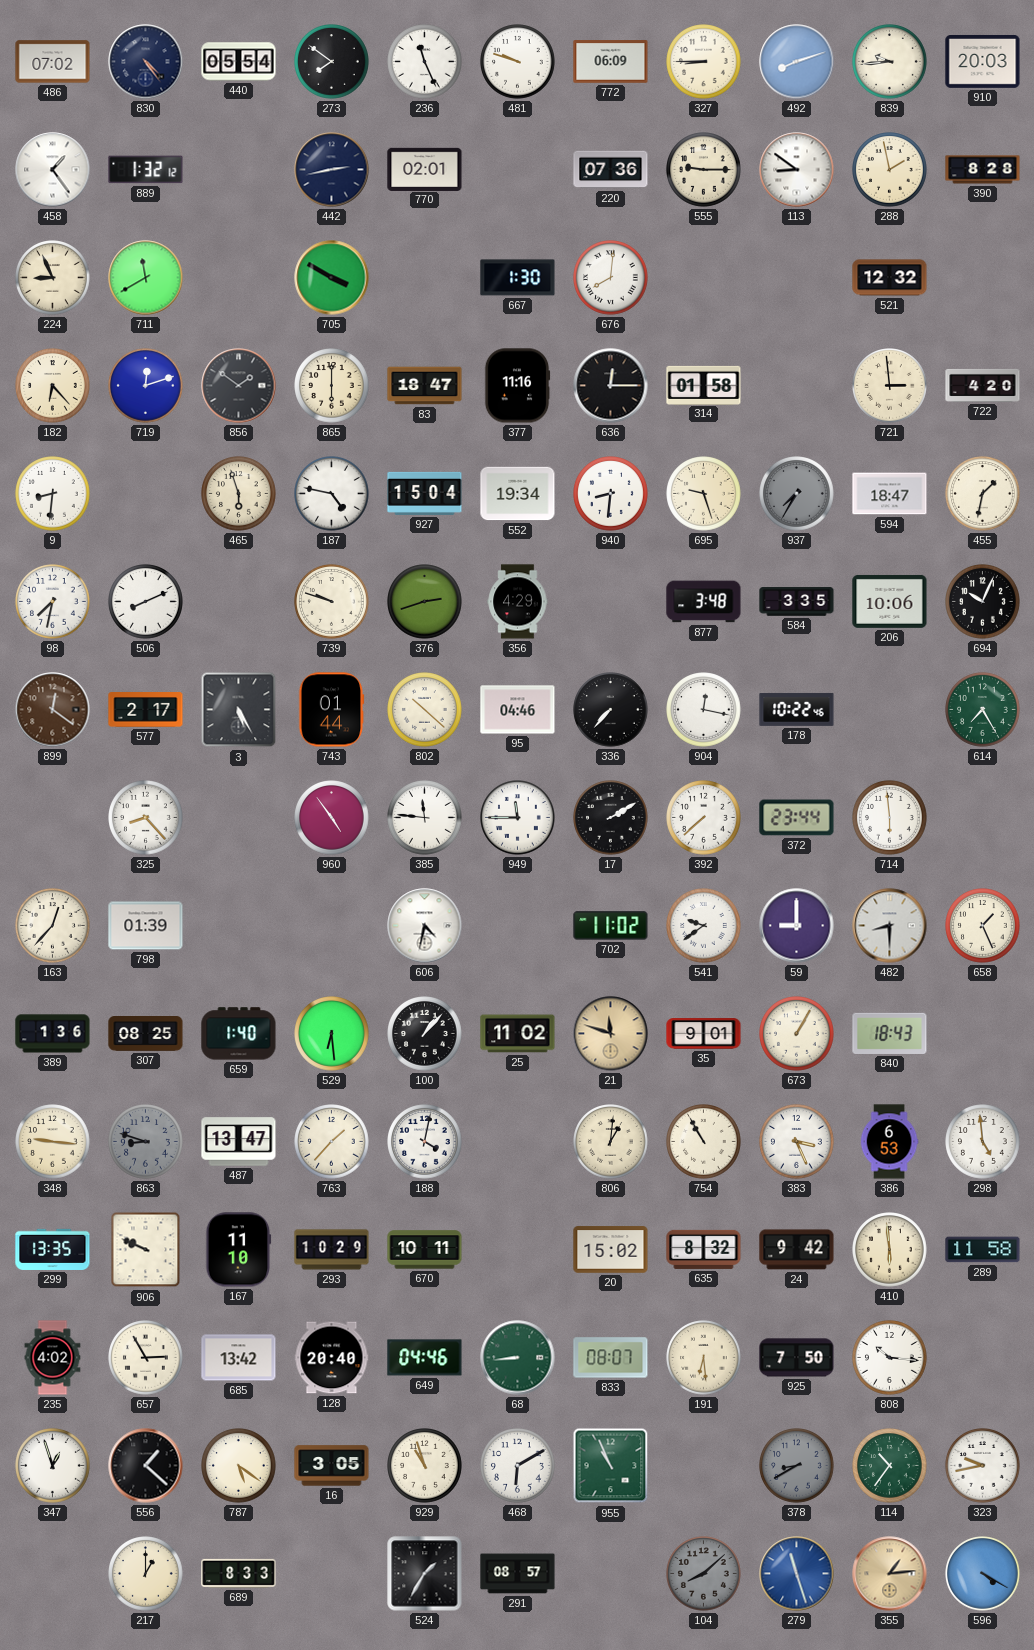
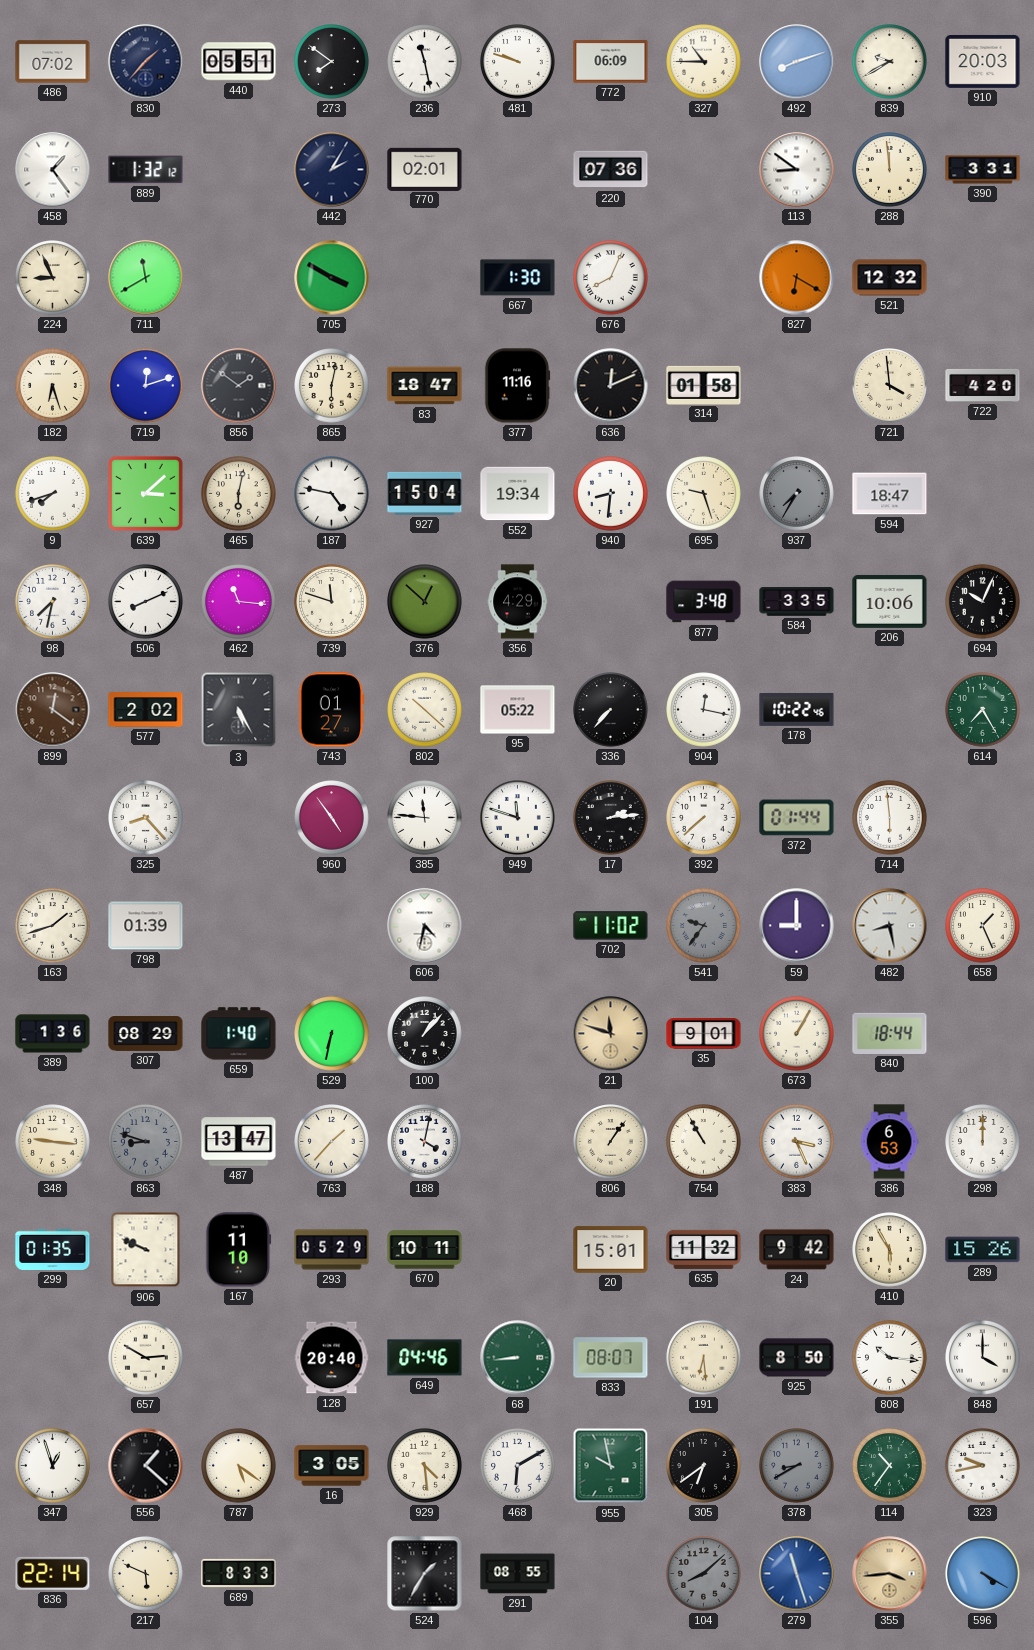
830: 4:24 -> 1:37
440: 05:54 -> 05:51
236: 11:26 -> 11:28
327: 8:45 -> 10:45
839: 9:44 -> 9:40
442: 2:43 -> 2:05
555: 9:15 -> none
288: 1:58 -> 11:59
390: 8:28 -> 3:31
676: 8:01 -> 8:04
827: none -> 6:20
182: 6:23 -> 6:27
865: 6:00 -> 6:02
636: 12:15 -> 12:11
721: 2:59 -> 3:59
9: 8:31 -> 7:42
639: none -> 3:08
465: 5:57 -> 6:02
455: 1:32 -> none
462: none -> 11:16
739: 9:48 -> 11:48
376: 2:42 -> 12:52
577: 2:17 -> 2:02
743: 01:44 -> 01:27
95: 04:46 -> 05:22
949: 11:45 -> 11:48
17: 2:10 -> 2:14
372: 23:44 -> 01:44
163: 12:37 -> 1:42
541: 9:39 -> 9:36
541 dial: white -> grey
482: 8:30 -> 8:28
307: 08:25 -> 08:29
529: 6:29 -> 6:32
25: 11:02 -> none
840: 18:43 -> 18:44
806: 1:01 -> 1:06
298: 4:59 -> 12:00
299: 13:35 -> 01:35
293: 10:29 -> 05:29
20: 15:02 -> 15:01
635: 8:32 -> 11:32
410: 5:59 -> 5:55
289: 11:58 -> 15:26
235: 4:02 -> none
657: 2:55 -> 2:50
685: 13:42 -> none
925: 7:50 -> 8:50
848: none -> 4:00
929: 10:57 -> 4:29
955: 10:56 -> 9:58
305: none -> 6:39
836: none -> 22:14
217: 1:00 -> 5:49
291: 08:57 -> 08:55
355: 1:14 -> 3:44
